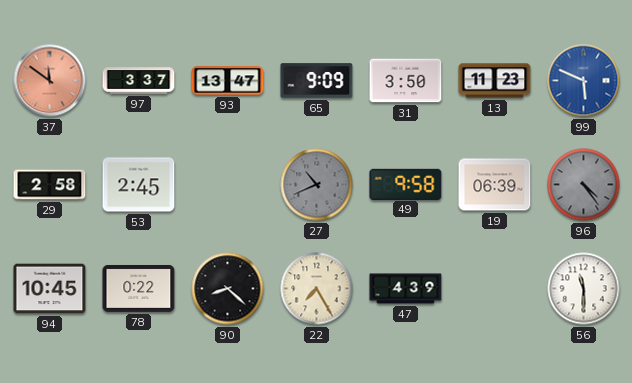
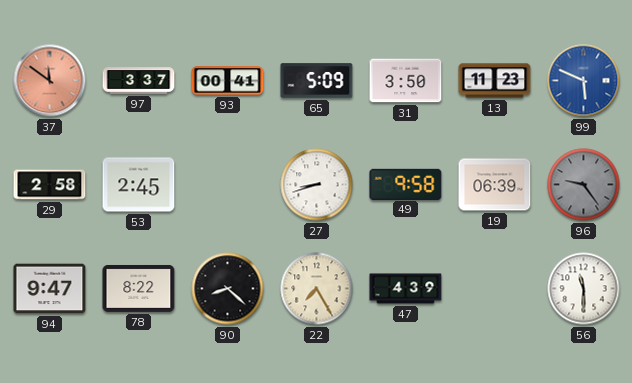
93: 13:47 -> 00:41
65: 9:09 -> 5:09
27: 10:41 -> 8:42
27 dial: grey -> white
96: 4:24 -> 9:24
94: 10:45 -> 9:47
78: 0:22 -> 8:22
